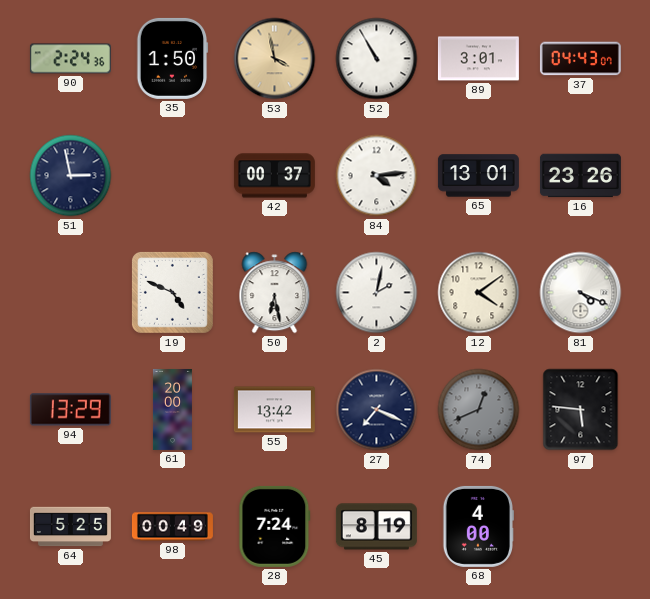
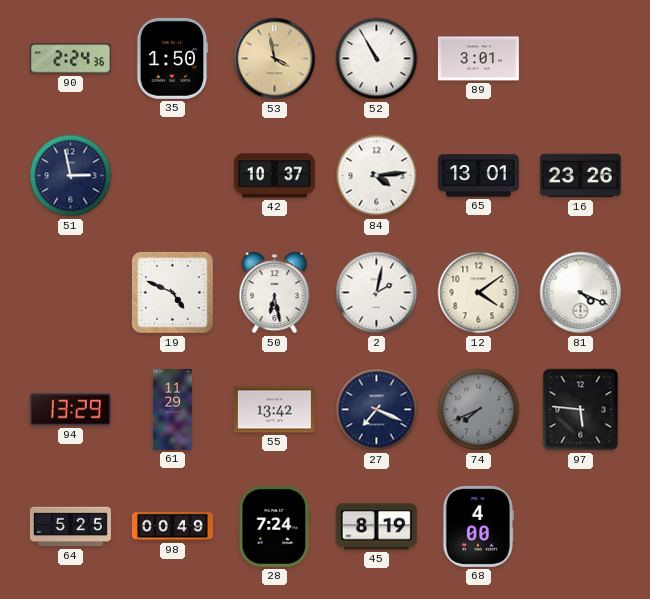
37: 04:43 -> none
42: 00:37 -> 10:37
61: 20:00 -> 11:29
74: 12:41 -> 7:41
